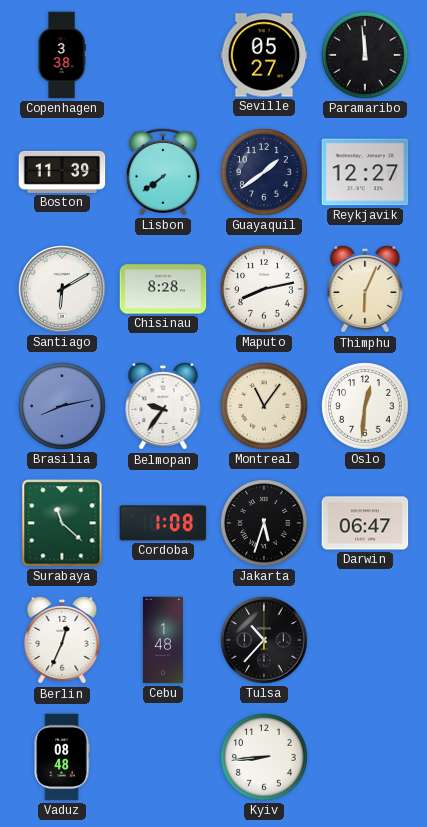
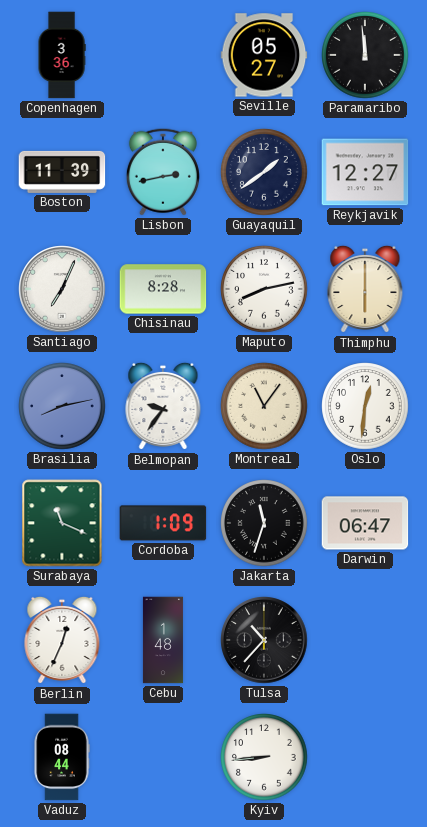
Copenhagen: 3:38 -> 3:36
Lisbon: 7:39 -> 2:43
Santiago: 6:10 -> 7:04
Thimphu: 6:04 -> 6:00
Surabaya: 11:22 -> 11:19
Cordoba: 1:08 -> 1:09
Jakarta: 5:33 -> 11:33
Vaduz: 08:48 -> 08:44
